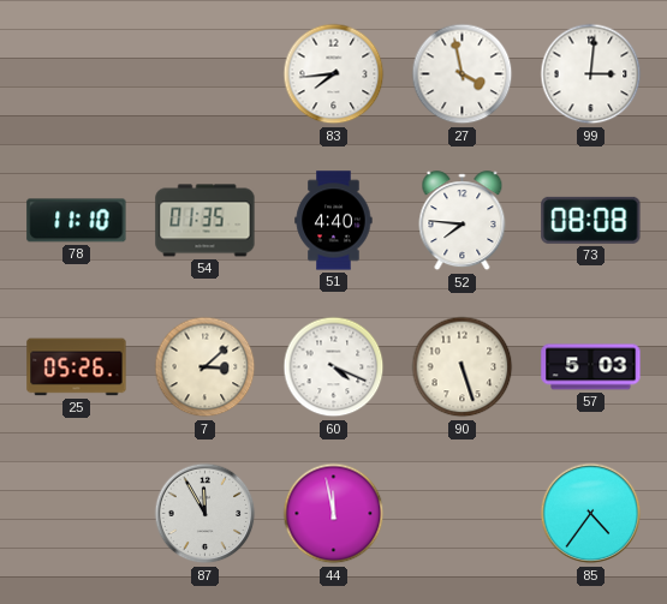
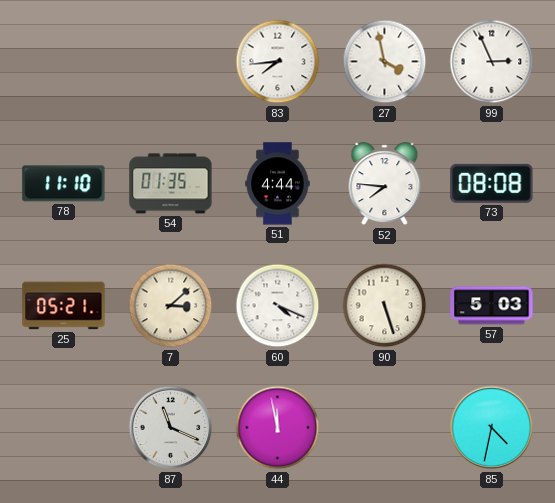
99: 3:01 -> 2:56
51: 4:40 -> 4:44
25: 05:26 -> 05:21
87: 11:55 -> 11:19
85: 4:36 -> 4:32
